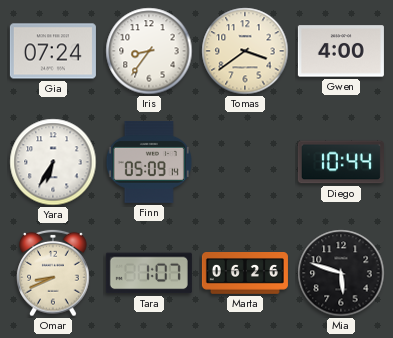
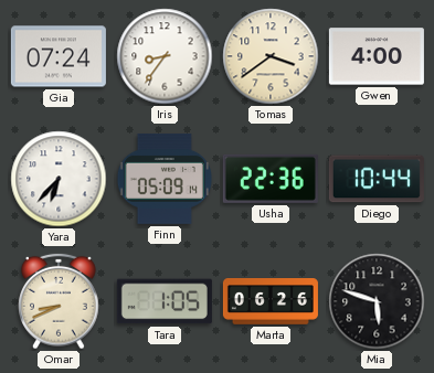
Yara: 6:35 -> 6:37
Usha: none -> 22:36
Tara: 1:07 -> 1:05
